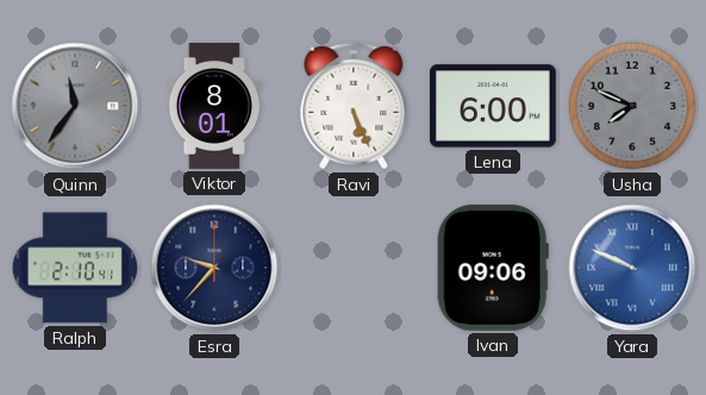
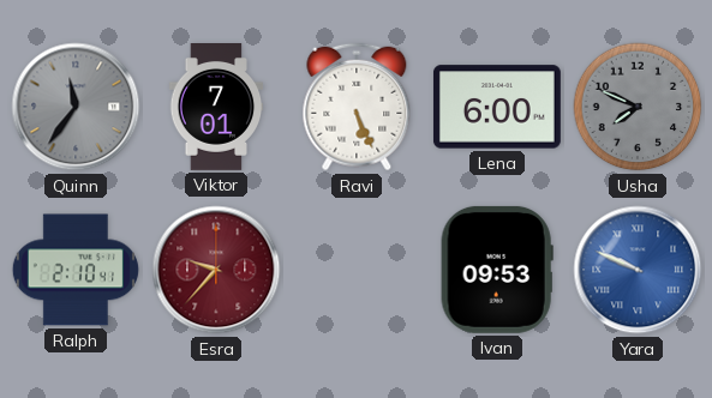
Viktor: 8:01 -> 7:01
Esra dial: navy -> burgundy
Ivan: 09:06 -> 09:53
